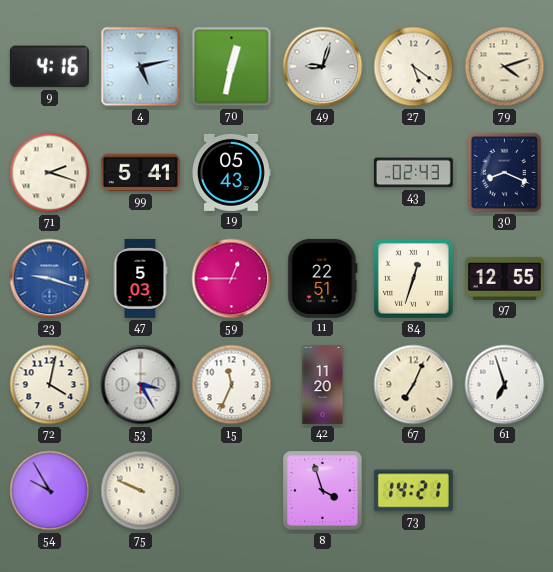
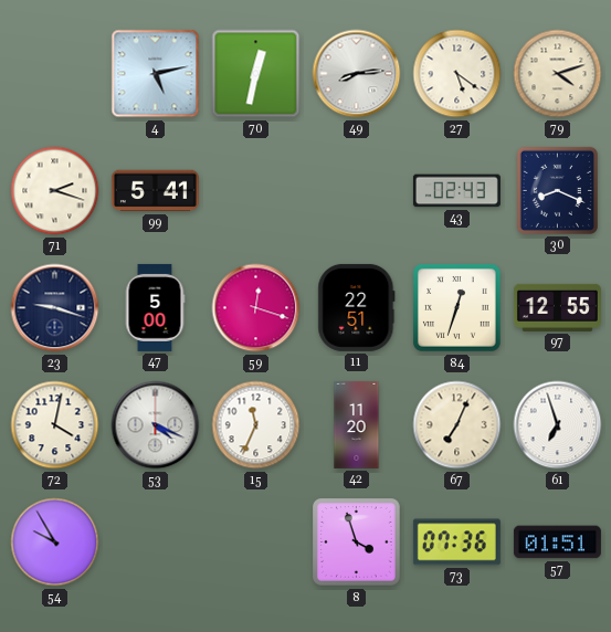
9: 4:16 -> none
49: 9:03 -> 8:14
19: 05:43 -> none
23 dial: blue -> navy
47: 5:03 -> 5:00
59: 12:45 -> 12:18
53: 3:25 -> 4:19
75: 9:49 -> none
73: 14:21 -> 07:36
57: none -> 01:51
